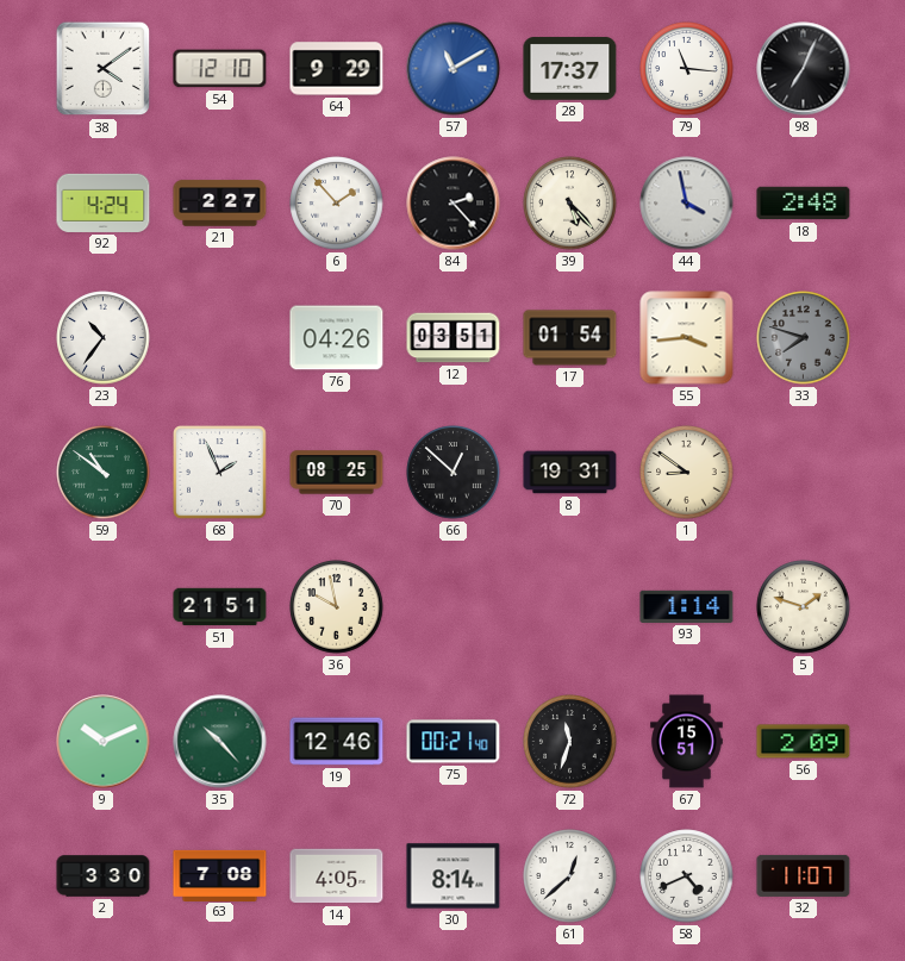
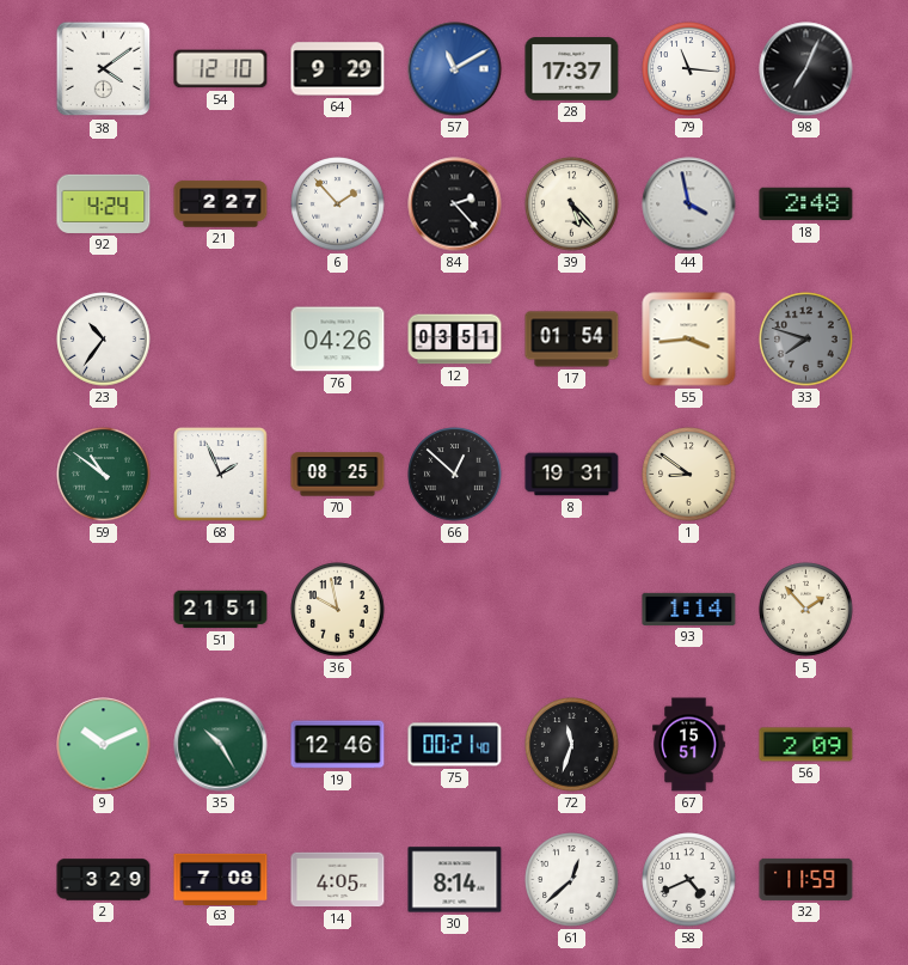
5: 1:48 -> 1:53
35: 10:23 -> 10:25
2: 3:30 -> 3:29
32: 11:07 -> 11:59
